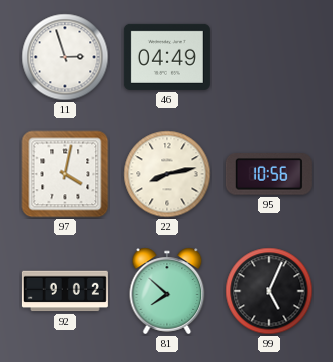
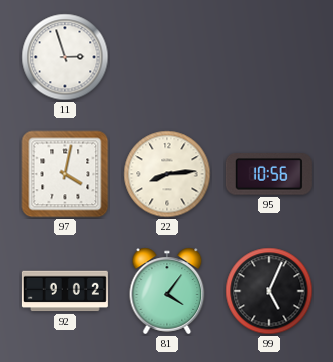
46: 04:49 -> none
22: 8:13 -> 8:14
81: 7:52 -> 4:06
